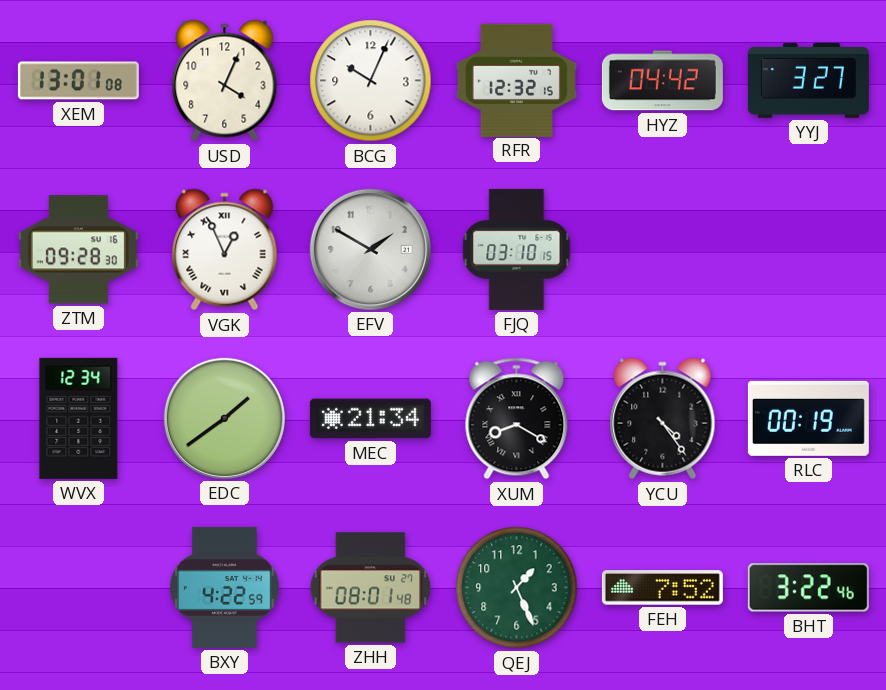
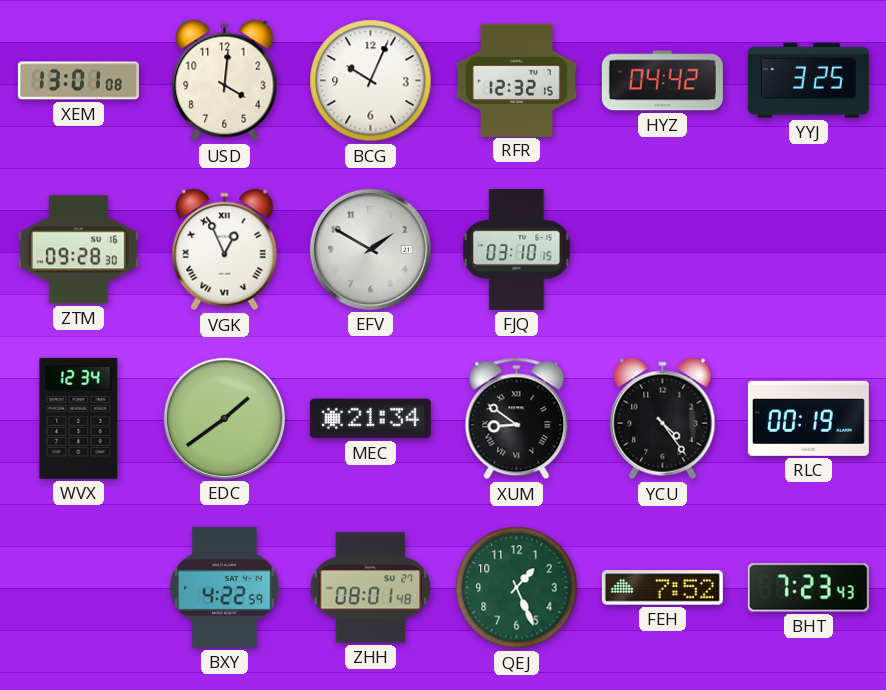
USD: 4:04 -> 4:01
YYJ: 3:27 -> 3:25
XUM: 8:20 -> 8:51
BHT: 3:22 -> 7:23
